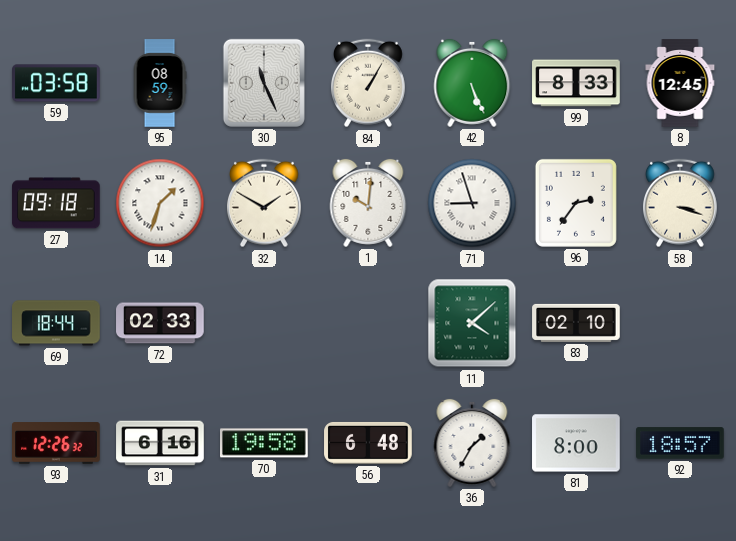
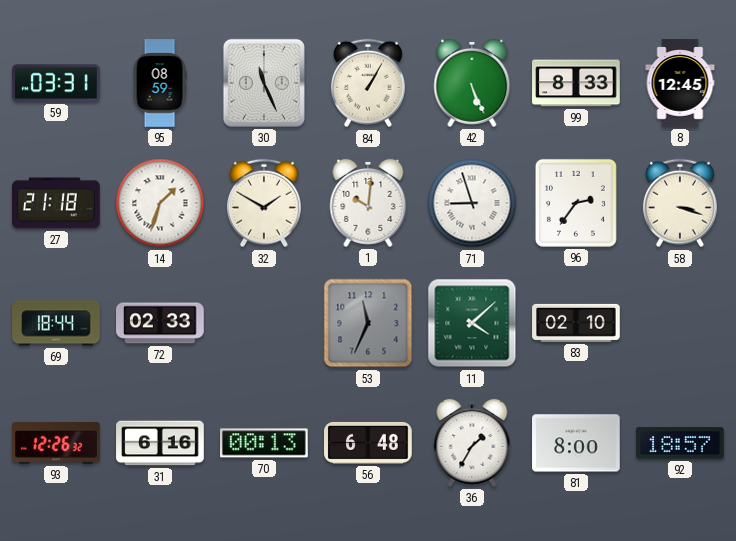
59: 03:58 -> 03:31
27: 09:18 -> 21:18
53: none -> 11:34
70: 19:58 -> 00:13
